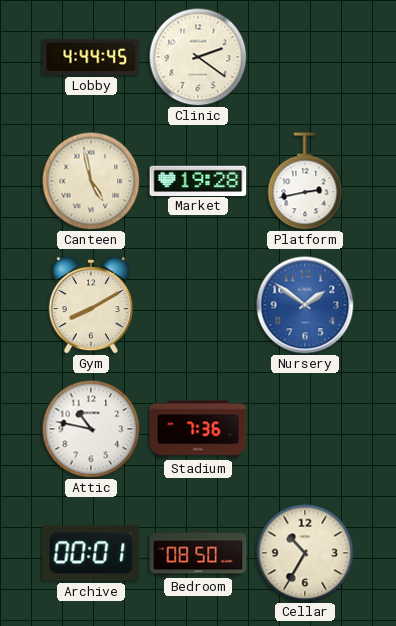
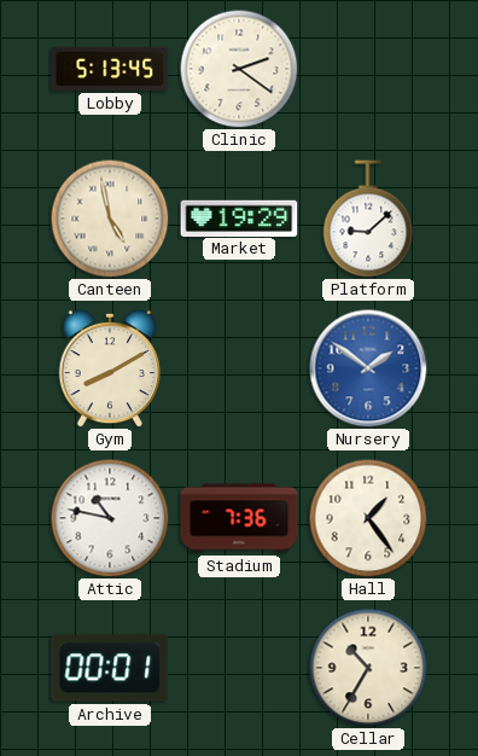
Lobby: 4:44 -> 5:13
Market: 19:28 -> 19:29
Platform: 2:43 -> 9:08
Hall: none -> 1:24
Bedroom: 08:50 -> none
